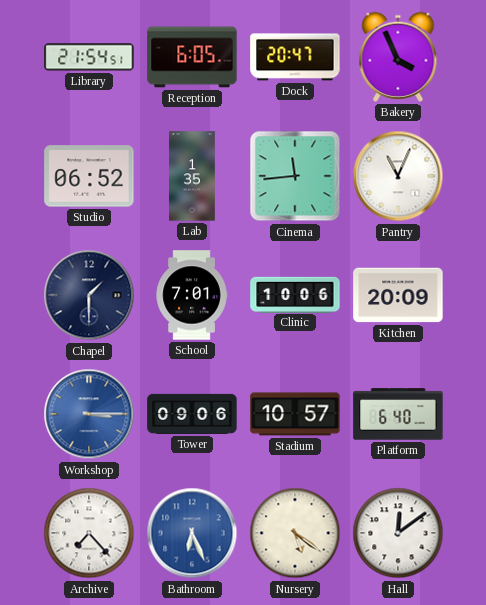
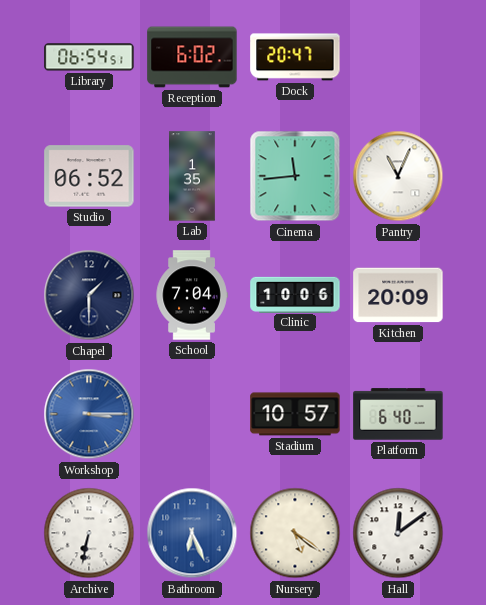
Library: 21:54 -> 06:54
Reception: 6:05 -> 6:02
Bakery: 3:56 -> none
School: 7:01 -> 7:04
Tower: 09:06 -> none
Archive: 7:23 -> 6:32
